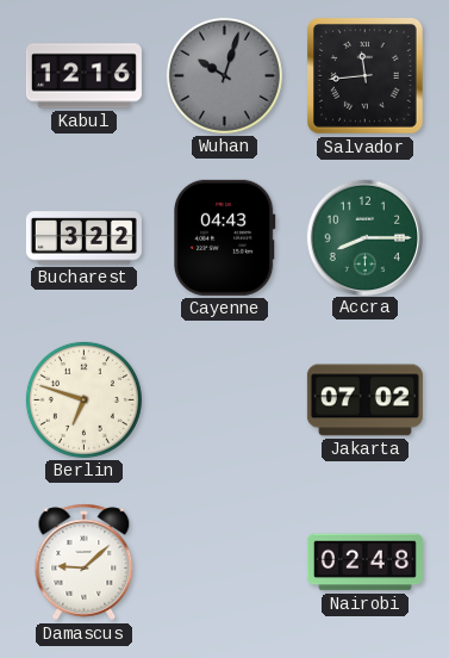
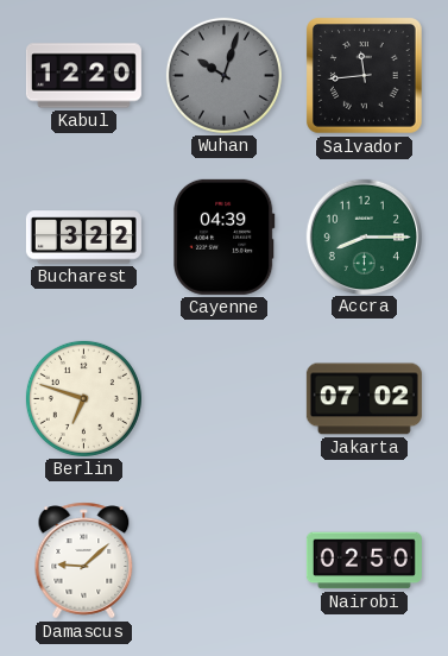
Kabul: 12:16 -> 12:20
Cayenne: 04:43 -> 04:39
Nairobi: 02:48 -> 02:50
